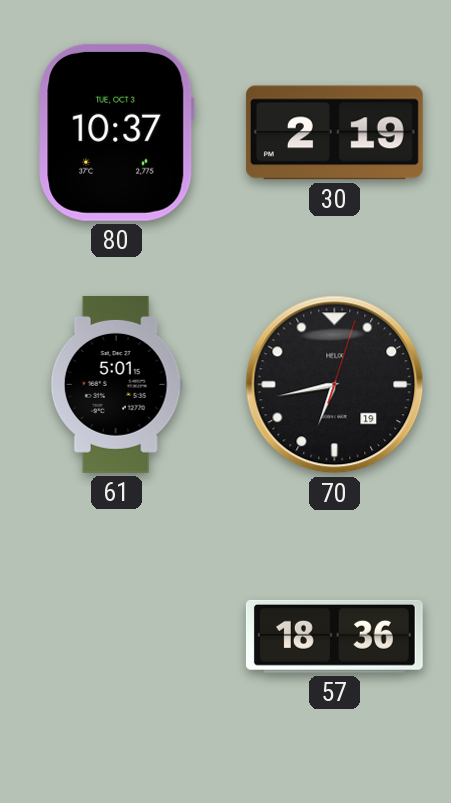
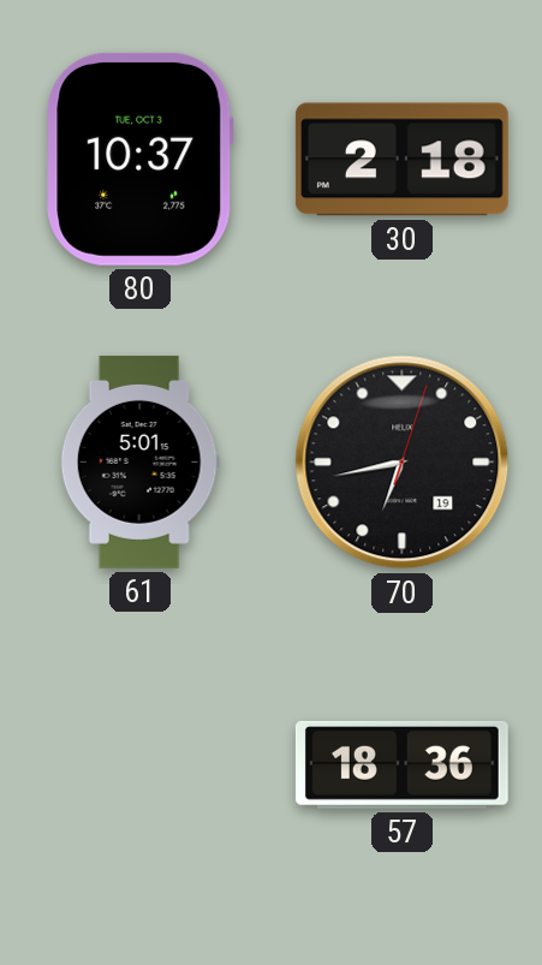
30: 2:19 -> 2:18
